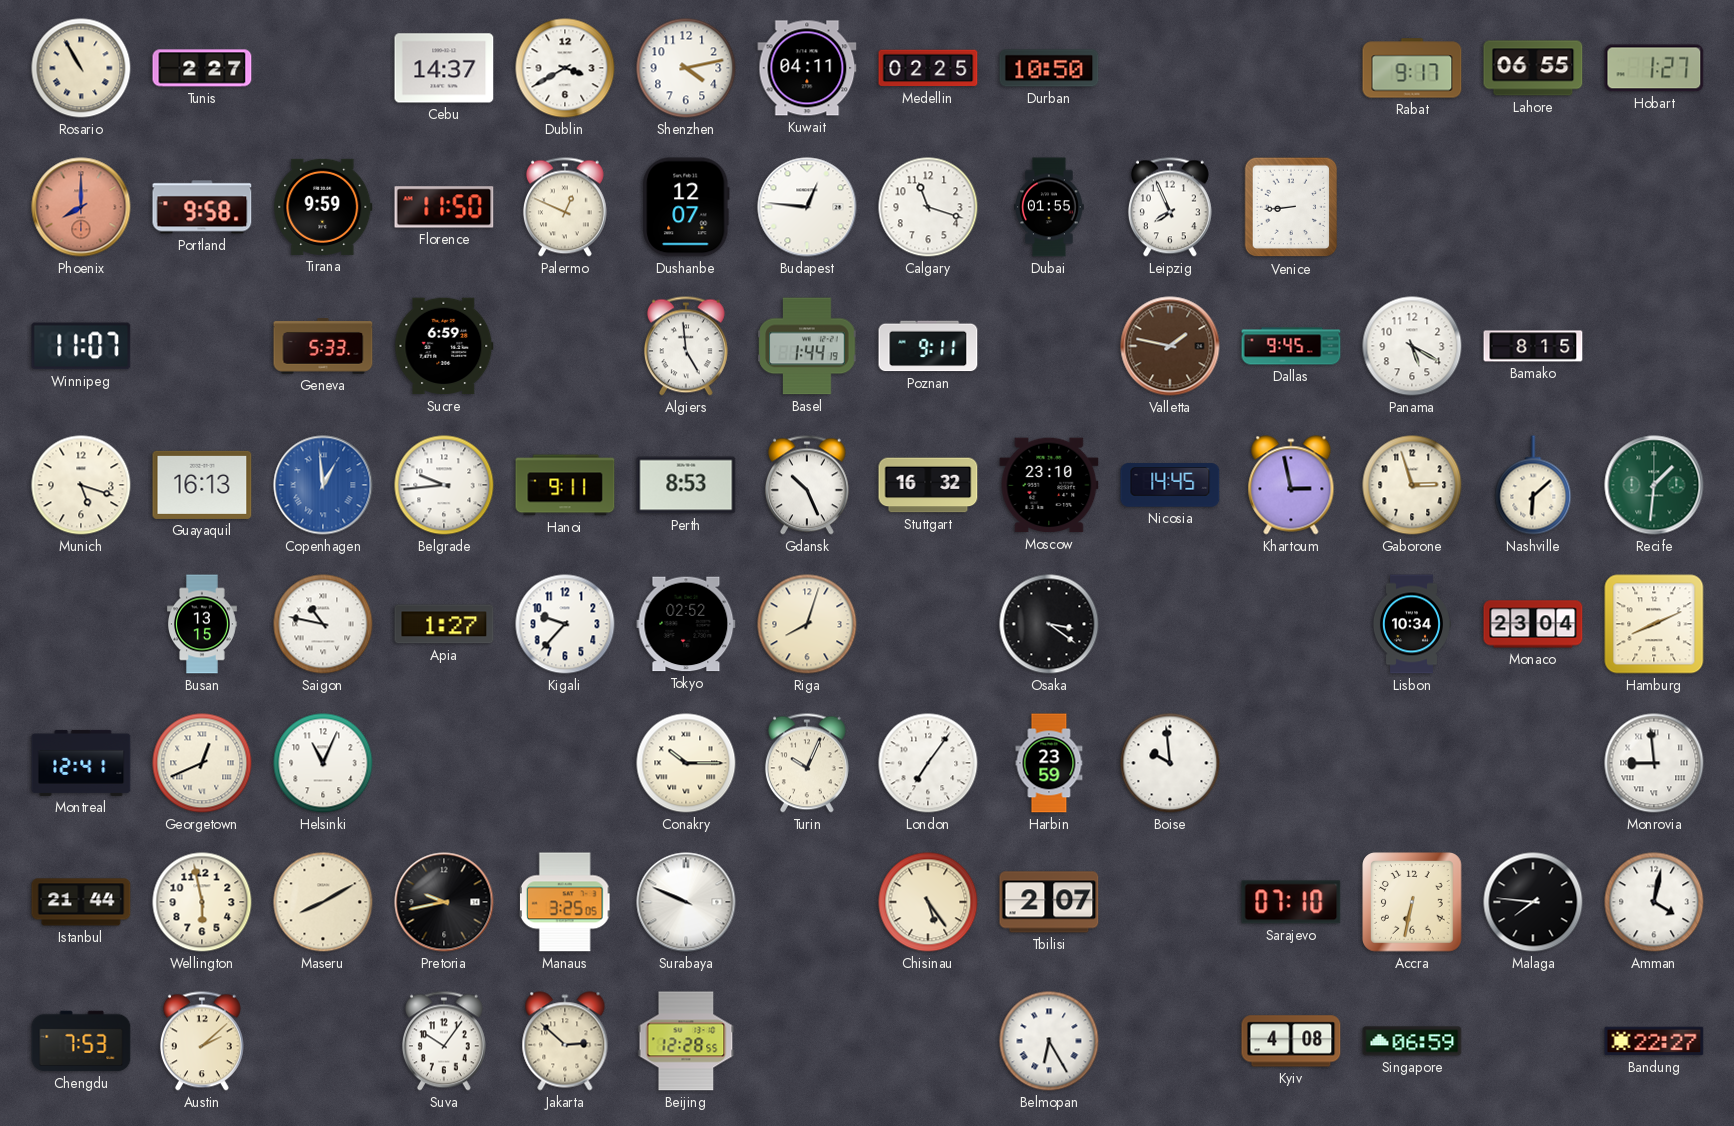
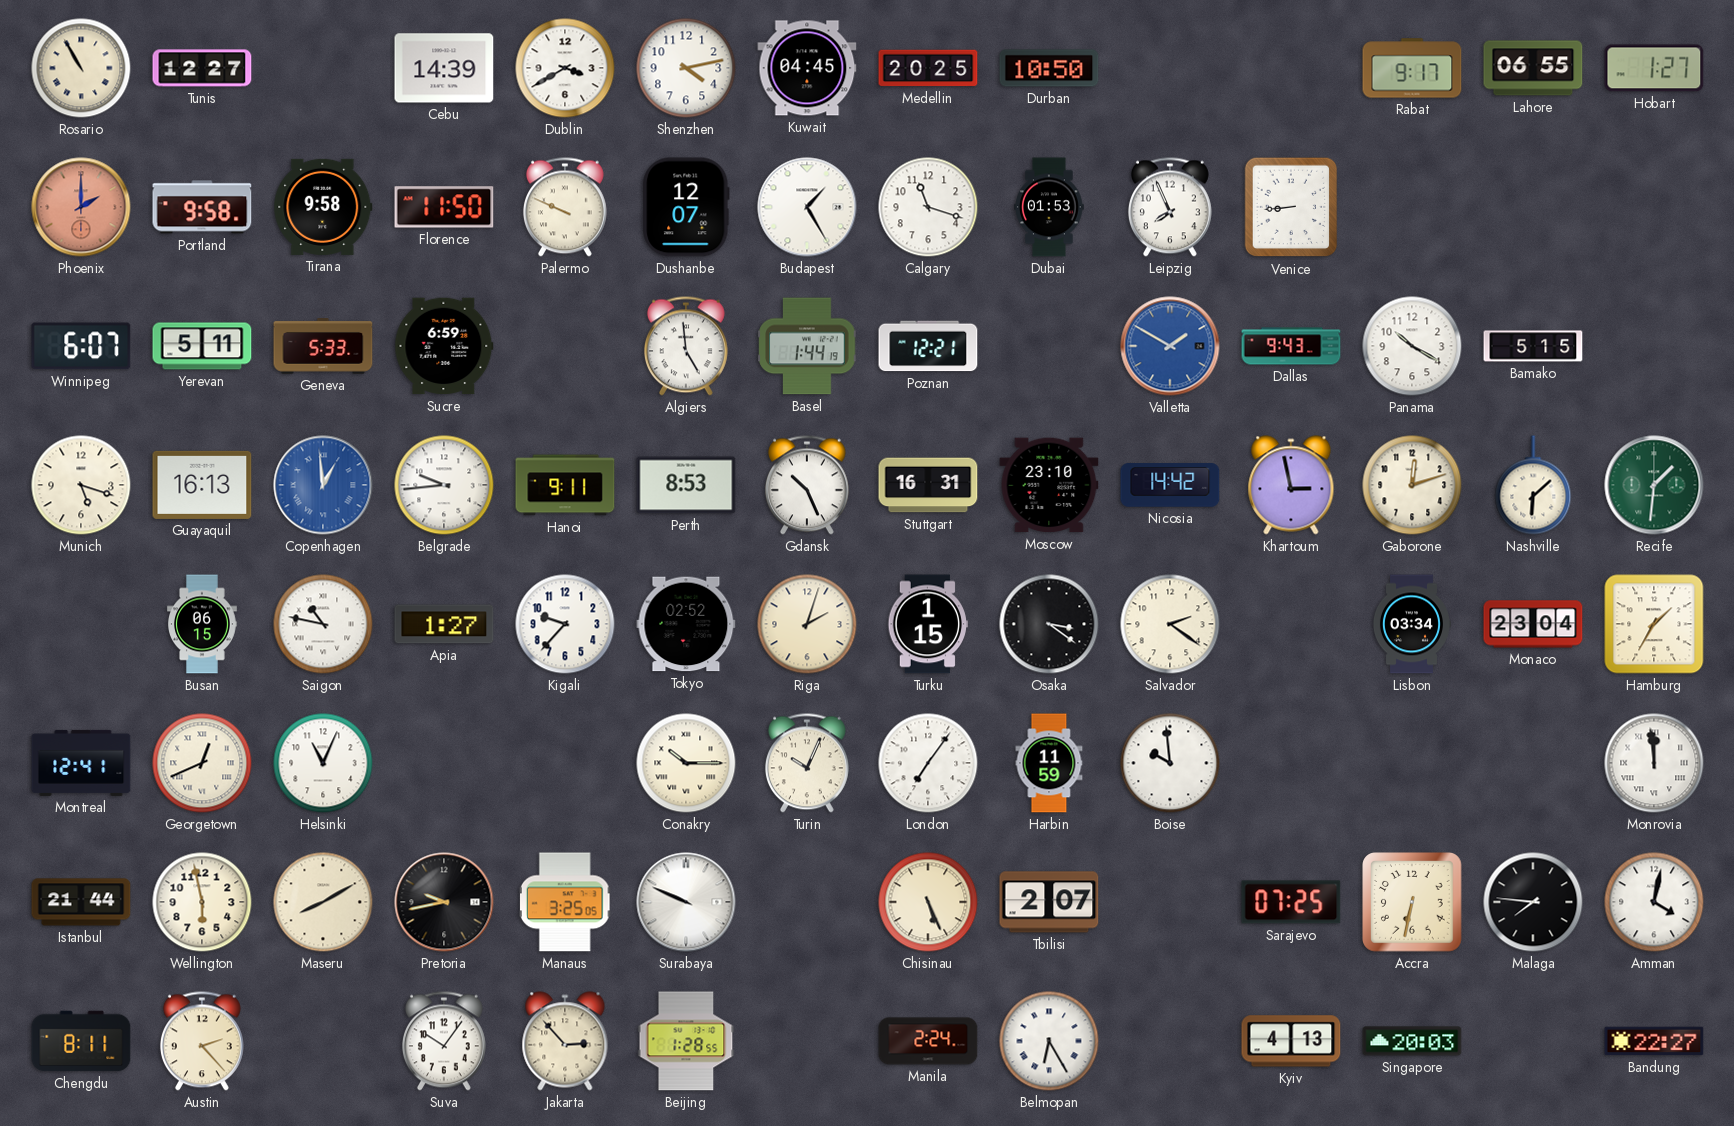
Tunis: 2:27 -> 12:27
Cebu: 14:37 -> 14:39
Kuwait: 04:11 -> 04:45
Medellin: 02:25 -> 20:25
Phoenix: 8:00 -> 2:00
Tirana: 9:59 -> 9:58
Palermo: 12:49 -> 9:49
Budapest: 12:46 -> 1:25
Dubai: 01:55 -> 01:53
Winnipeg: 11:07 -> 6:07
Yerevan: none -> 5:11
Poznan: 9:11 -> 12:21
Valletta: 1:47 -> 1:50
Valletta dial: brown -> blue
Dallas: 9:45 -> 9:43
Panama: 5:20 -> 10:20
Bamako: 8:15 -> 5:15
Stuttgart: 16:32 -> 16:31
Nicosia: 14:45 -> 14:42
Gaborone: 2:57 -> 12:12
Busan: 13:15 -> 06:15
Riga: 8:03 -> 2:03
Turku: none -> 1:15
Salvador: none -> 2:21
Lisbon: 10:34 -> 03:34
Hamburg: 8:11 -> 1:35
Harbin: 23:59 -> 11:59
Monrovia: 8:59 -> 11:59
Chisinau: 5:24 -> 5:26
Sarajevo: 07:10 -> 07:25
Chengdu: 7:53 -> 8:11
Austin: 2:08 -> 2:23
Jakarta: 2:52 -> 2:53
Beijing: 12:28 -> 1:28
Manila: none -> 2:24
Kyiv: 4:08 -> 4:13
Singapore: 06:59 -> 20:03
